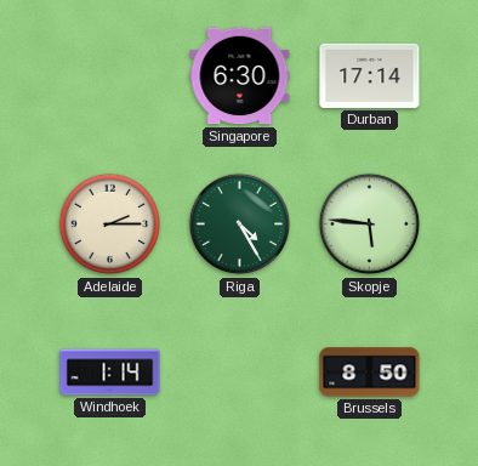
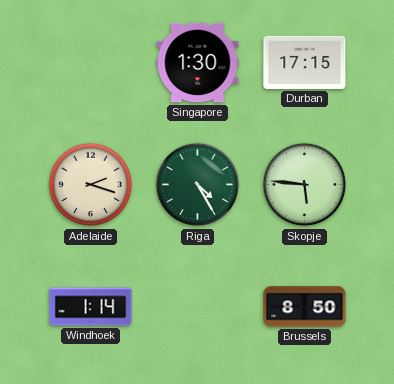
Singapore: 6:30 -> 1:30
Durban: 17:14 -> 17:15
Adelaide: 2:15 -> 2:18
